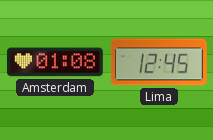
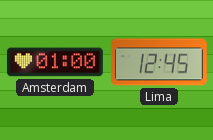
Amsterdam: 01:08 -> 01:00
